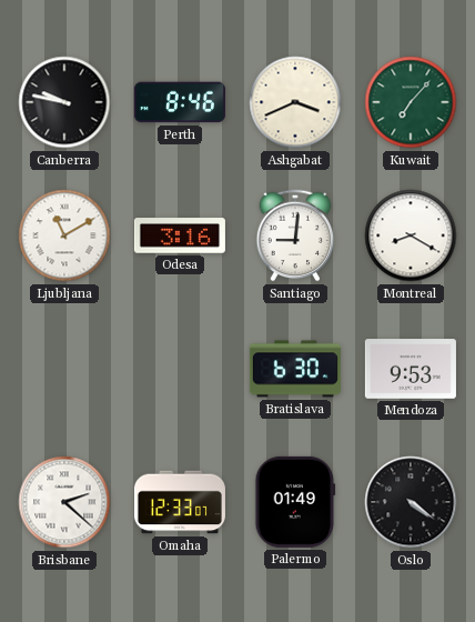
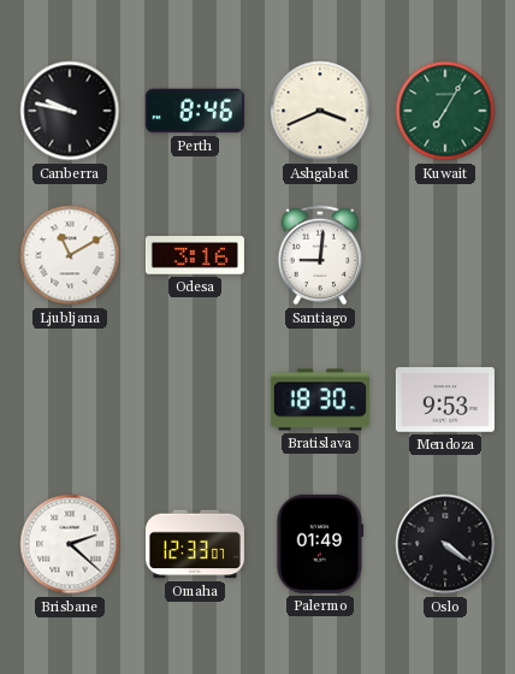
Kuwait: 7:07 -> 7:05
Montreal: 8:20 -> none
Bratislava: 6:30 -> 18:30
